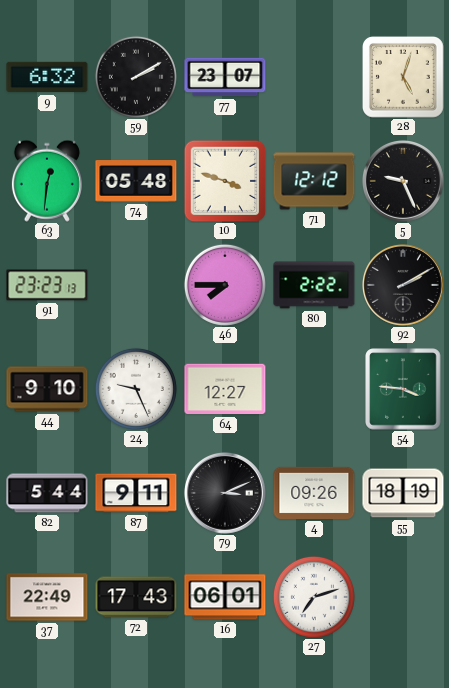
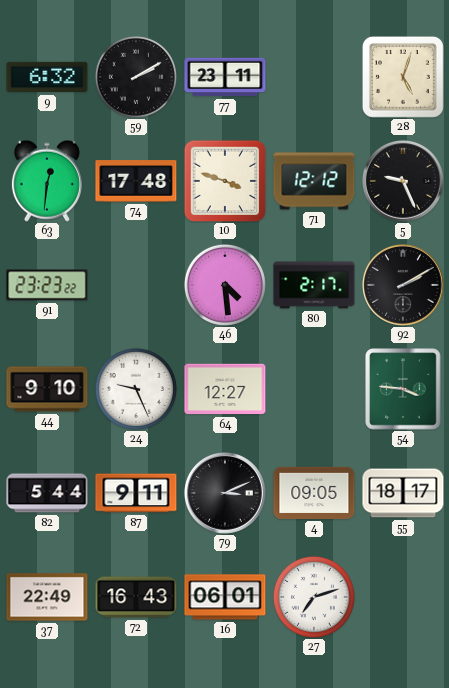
77: 23:07 -> 23:11
74: 05:48 -> 17:48
91: 23:23:13 -> 23:23:22
46: 7:45 -> 4:29
80: 2:22 -> 2:17
4: 09:26 -> 09:05
55: 18:19 -> 18:17
72: 17:43 -> 16:43
